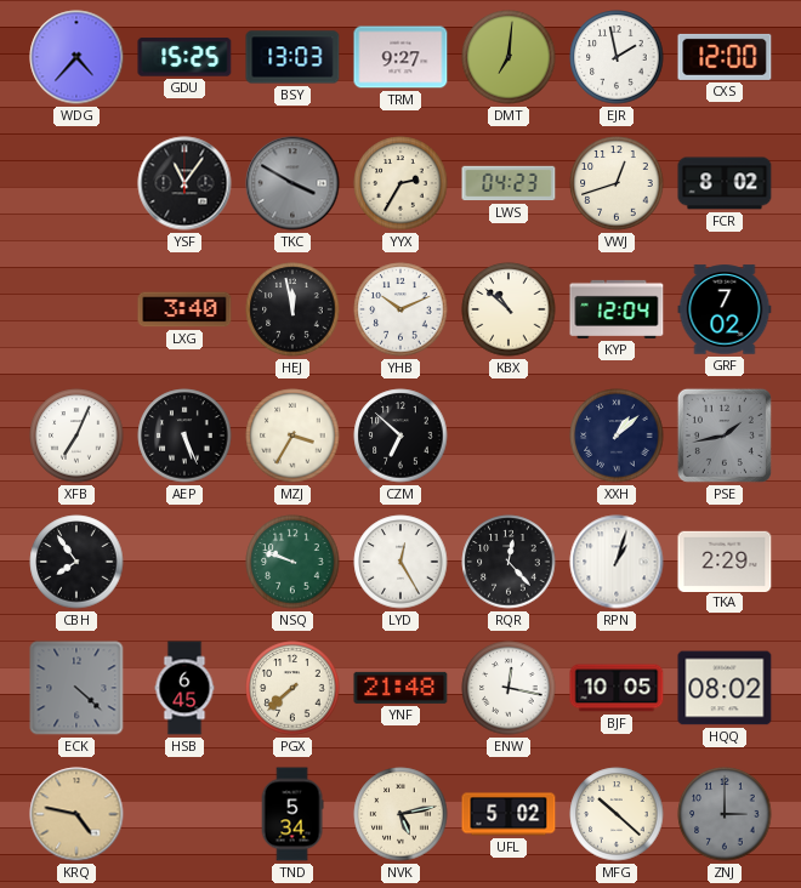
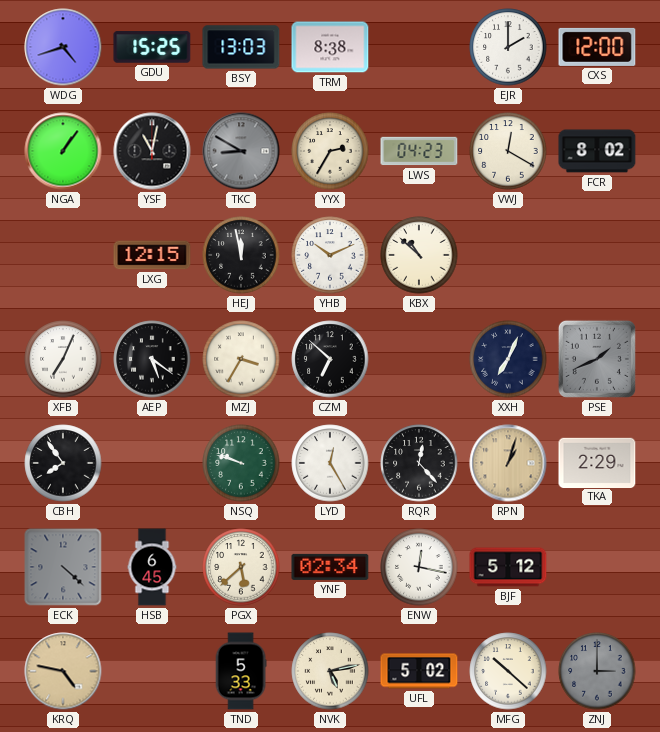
WDG: 4:37 -> 4:42
TRM: 9:27 -> 8:38
DMT: 7:01 -> none
EJR: 1:58 -> 2:00
NGA: none -> 1:06
YSF: 11:06 -> 11:02
TKC: 3:50 -> 8:50
VWJ: 12:42 -> 12:20
LXG: 3:40 -> 12:15
KYP: 12:04 -> none
GRF: 7:02 -> none
AEP: 5:26 -> 5:21
XXH: 1:08 -> 7:04
PSE: 1:43 -> 1:41
RPN dial: white -> champagne
PGX: 7:38 -> 5:38
YNF: 21:48 -> 02:34
BJF: 10:05 -> 5:12
HQQ: 08:02 -> none
TND: 5:34 -> 5:33
